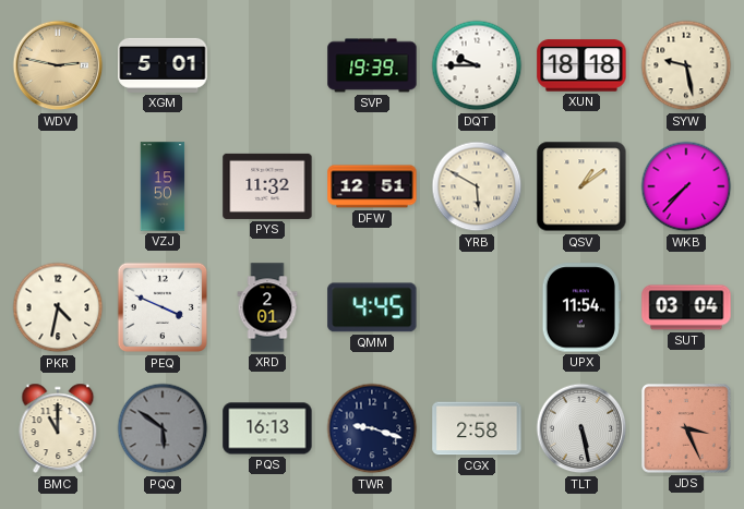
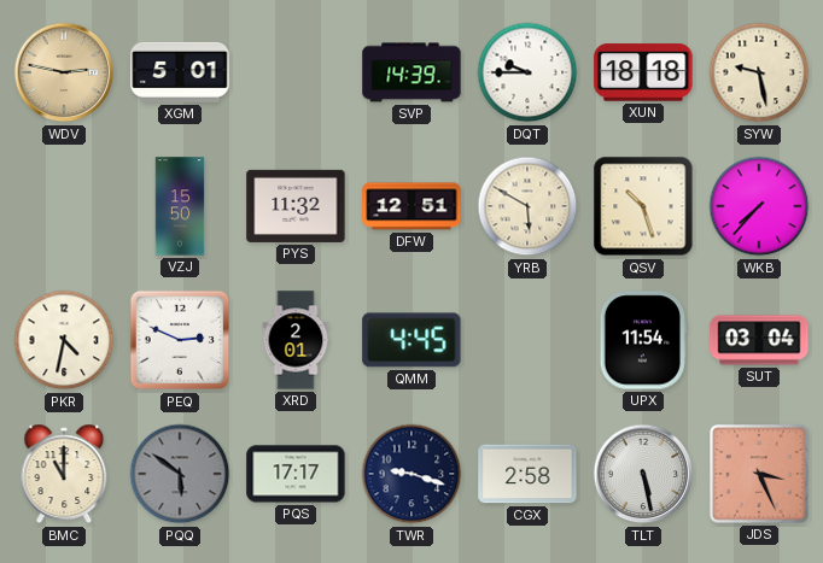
SVP: 19:39 -> 14:39
QSV: 1:09 -> 10:27
PEQ: 3:49 -> 2:49
PQS: 16:13 -> 17:17
